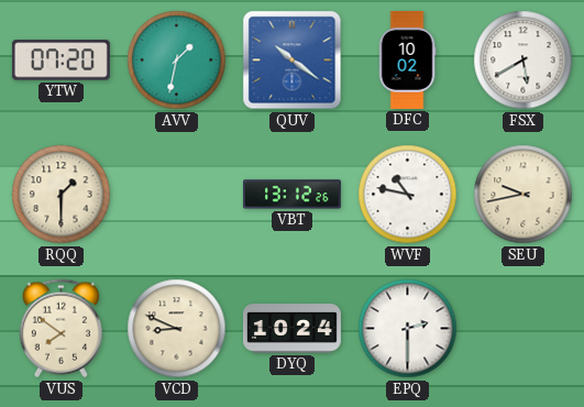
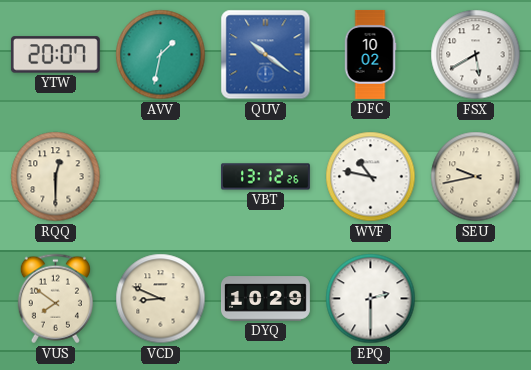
YTW: 07:20 -> 20:07
RQQ: 1:30 -> 12:30
DYQ: 10:24 -> 10:29
